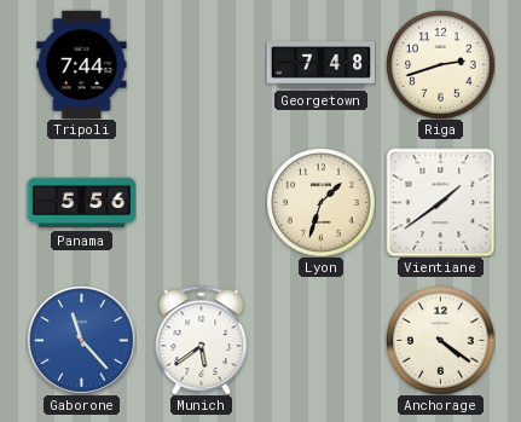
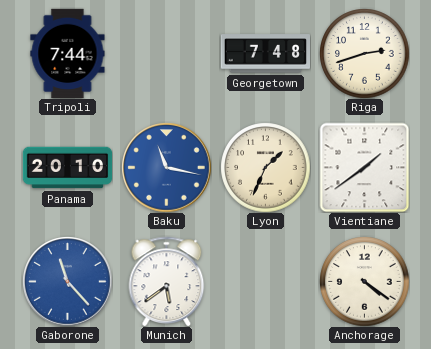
Panama: 5:56 -> 20:10
Baku: none -> 11:17
Lyon: 1:33 -> 1:34
